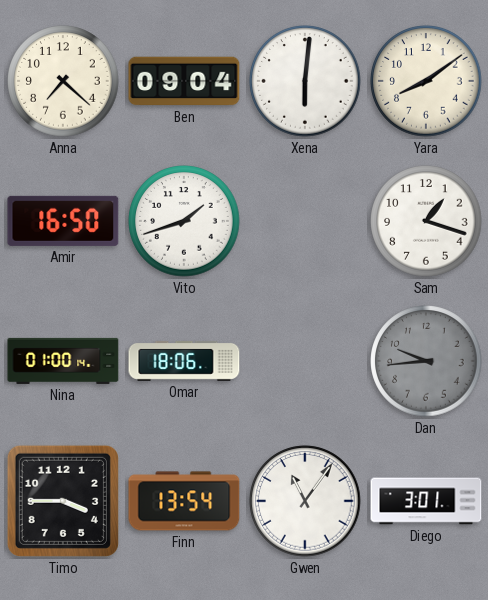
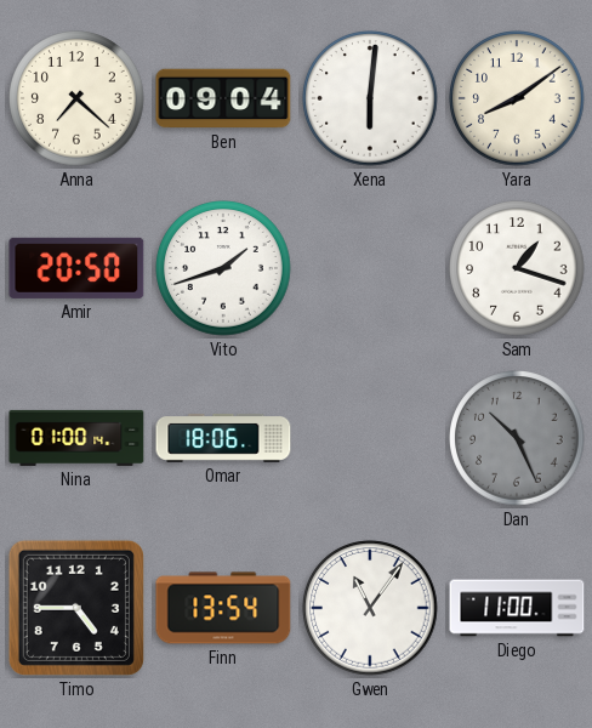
Amir: 16:50 -> 20:50
Dan: 9:44 -> 10:26
Timo: 3:45 -> 4:45
Diego: 3:01 -> 11:00
